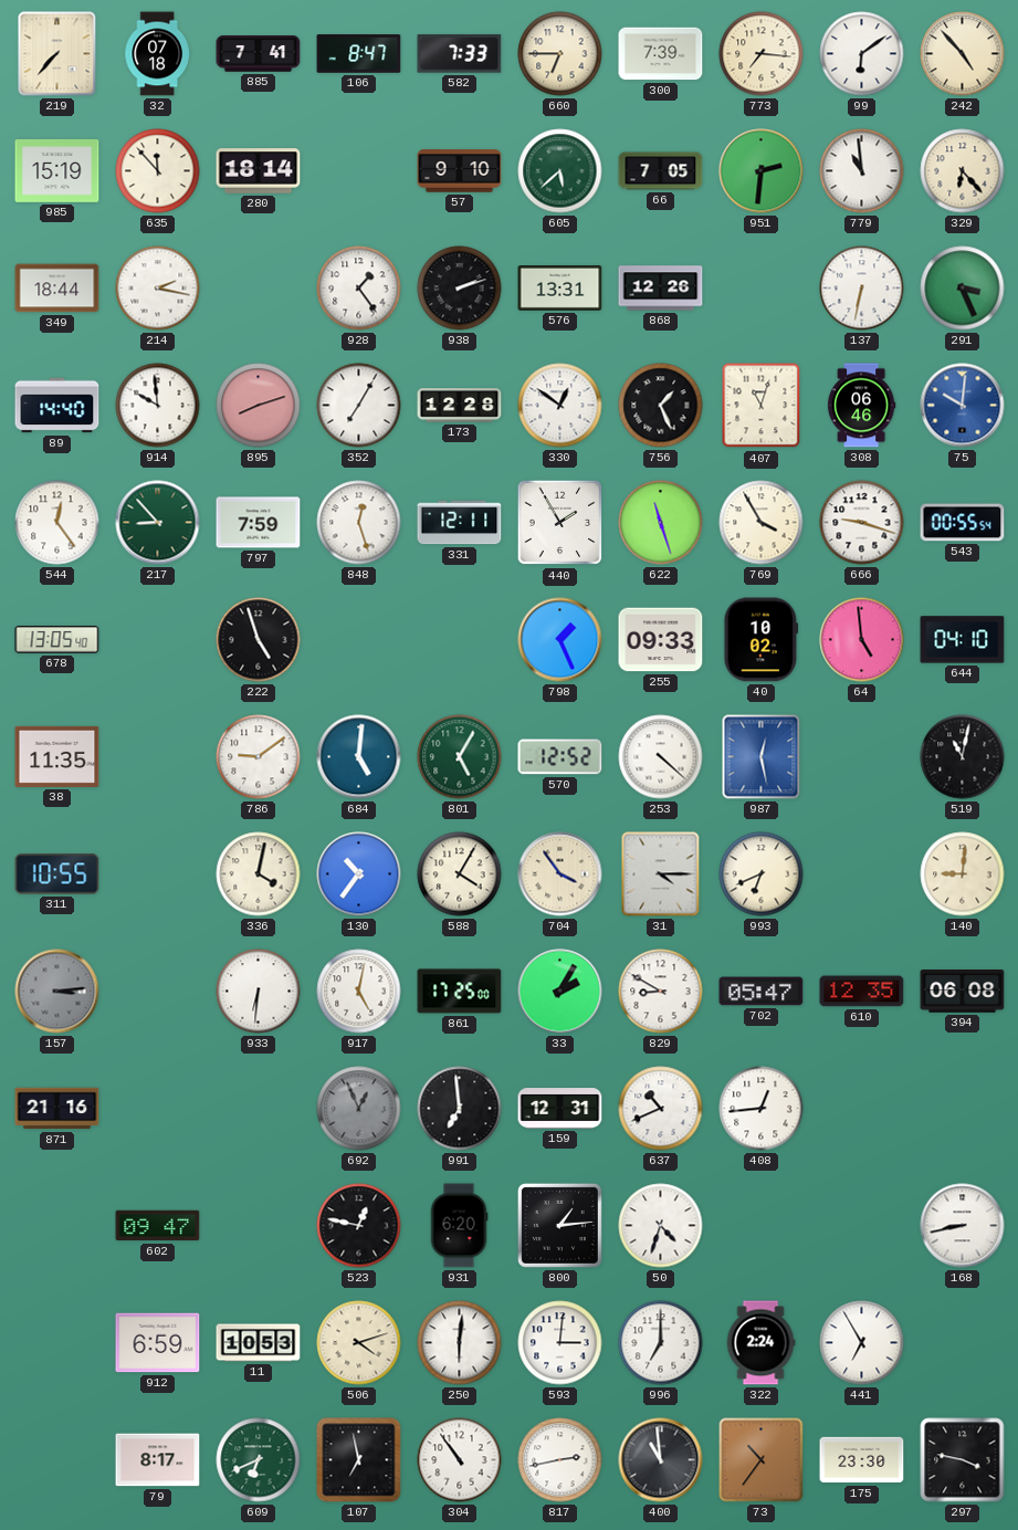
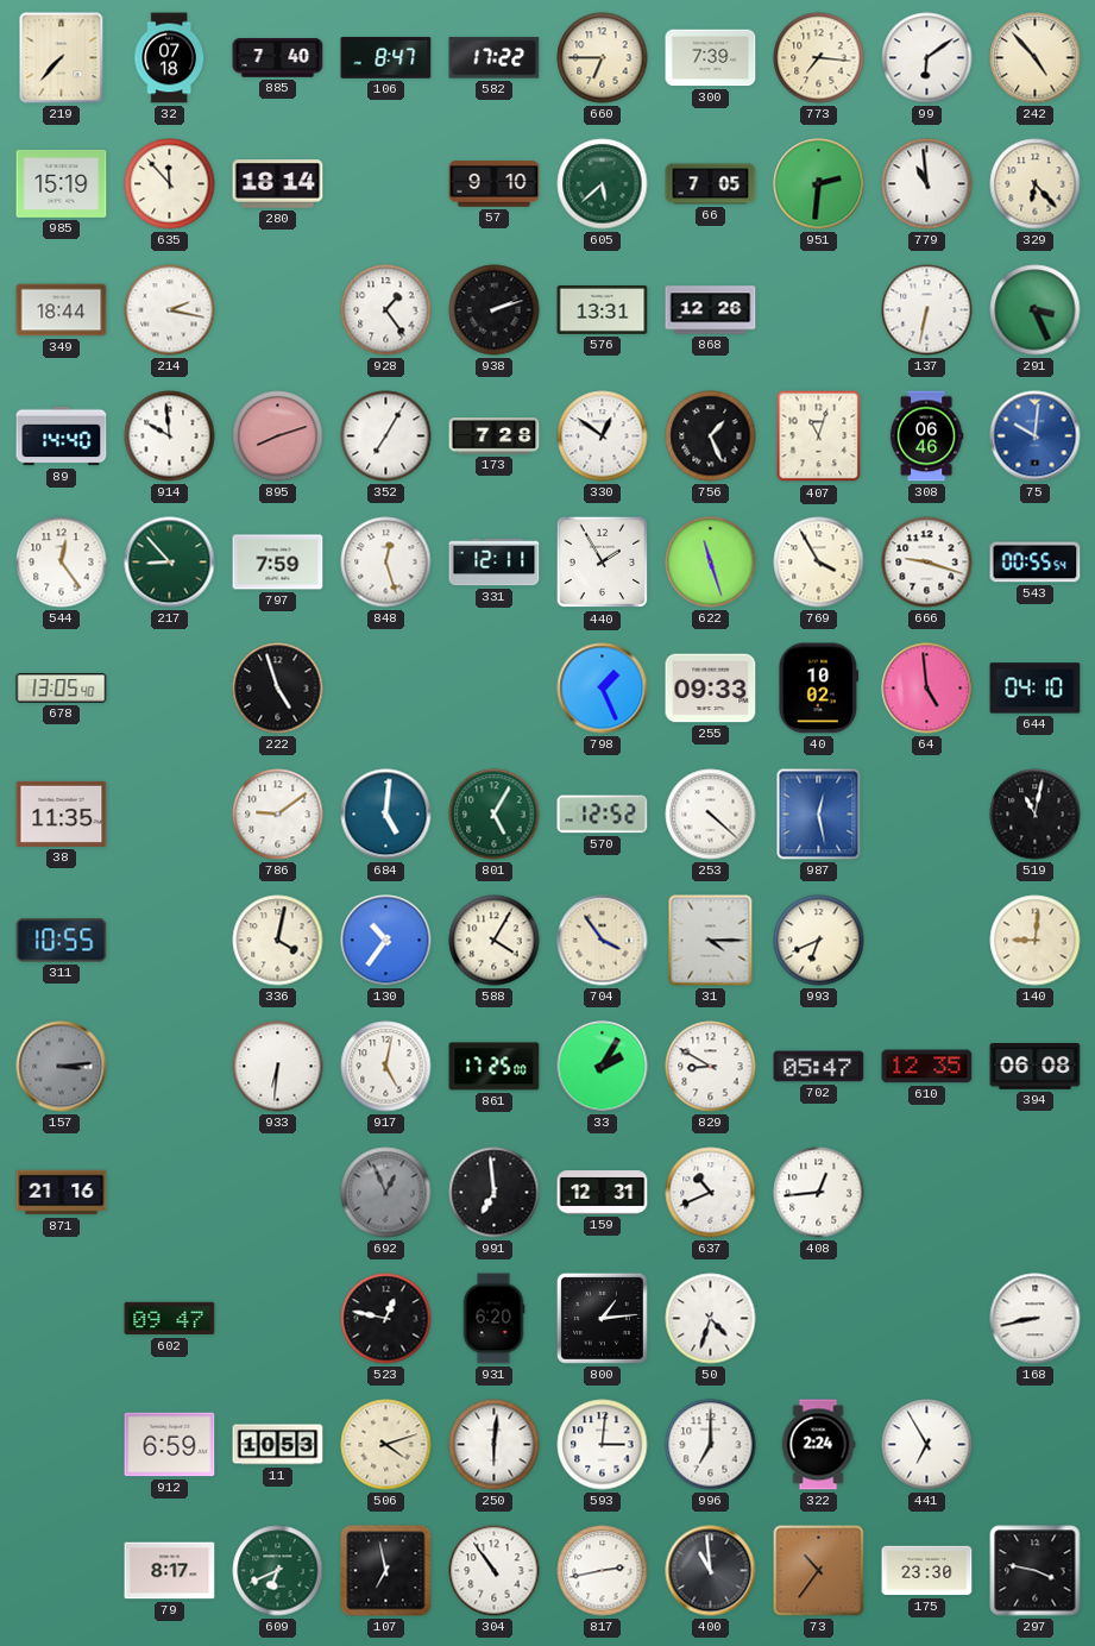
885: 7:41 -> 7:40
582: 7:33 -> 17:22
173: 12:28 -> 7:28
